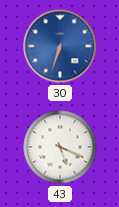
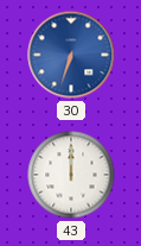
43: 5:19 -> 12:00
